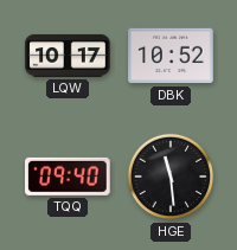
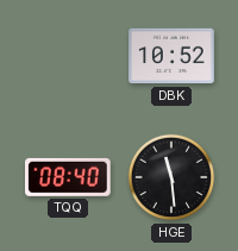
LQW: 10:17 -> none
TQQ: 09:40 -> 08:40
